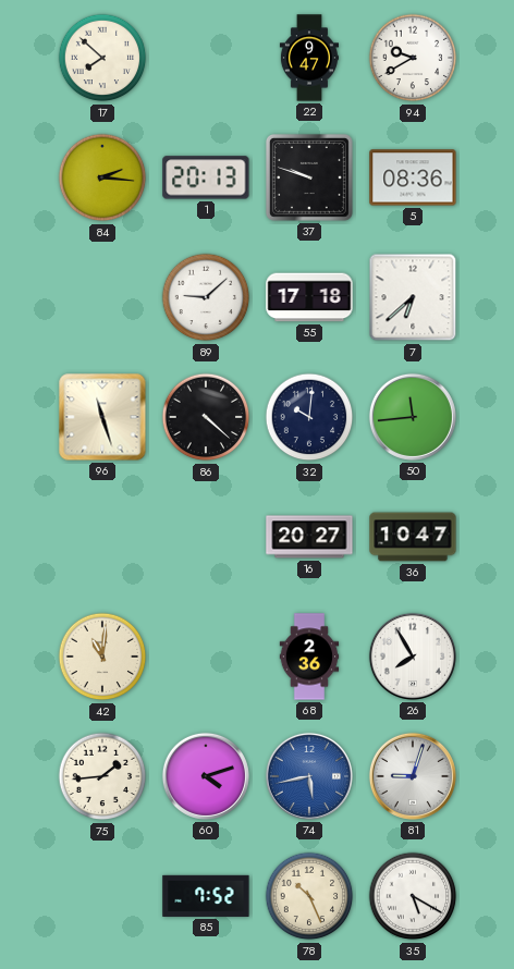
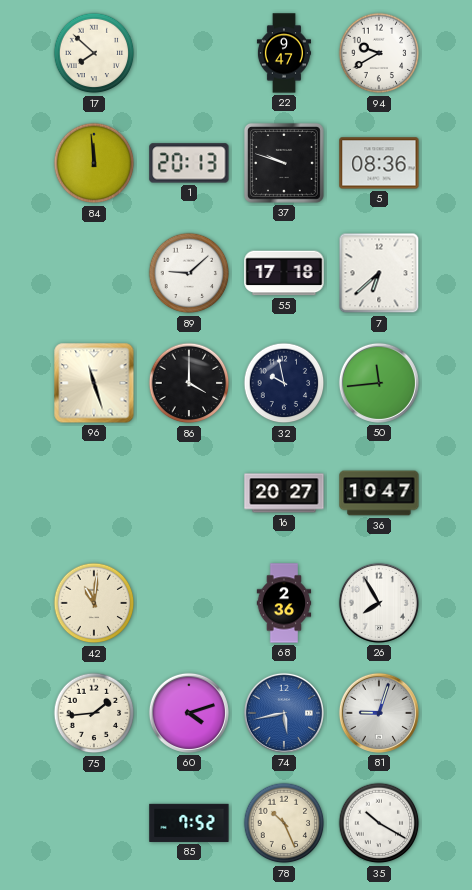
84: 2:16 -> 11:59
86: 4:22 -> 4:00
32: 10:01 -> 9:58
35: 5:20 -> 10:20
